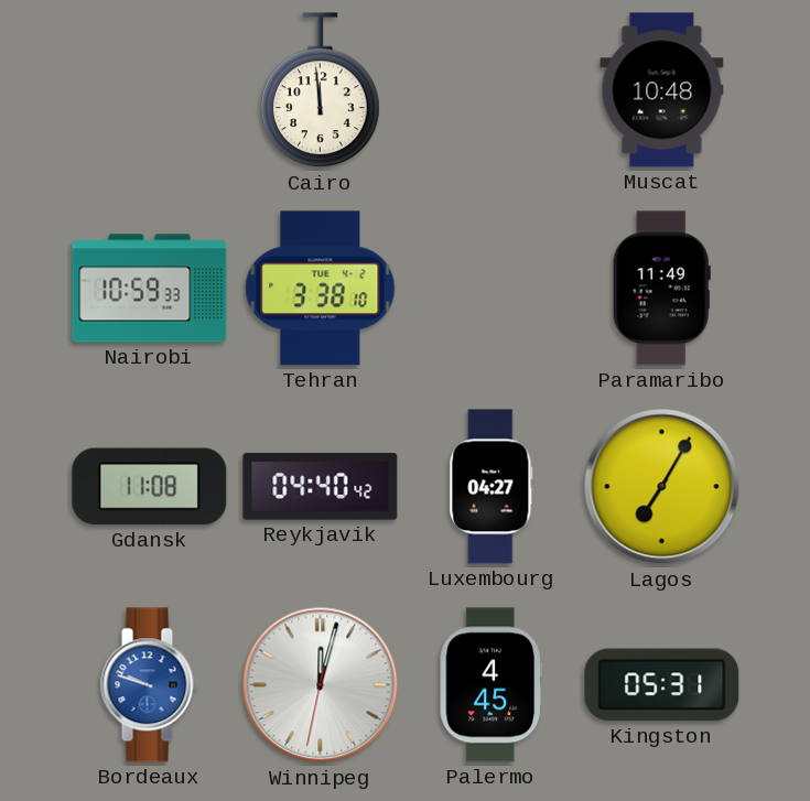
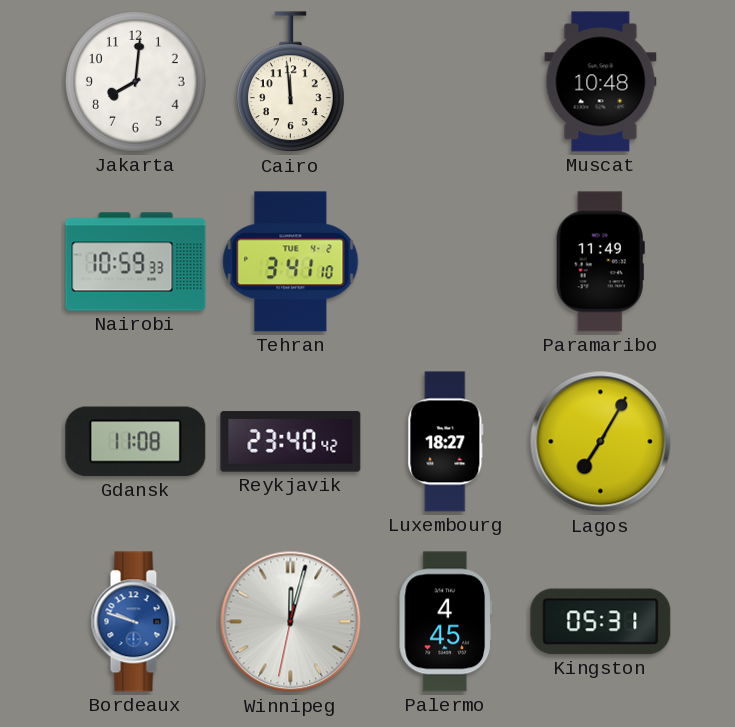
Jakarta: none -> 8:01
Tehran: 3:38 -> 3:41
Reykjavik: 04:40 -> 23:40
Luxembourg: 04:27 -> 18:27
